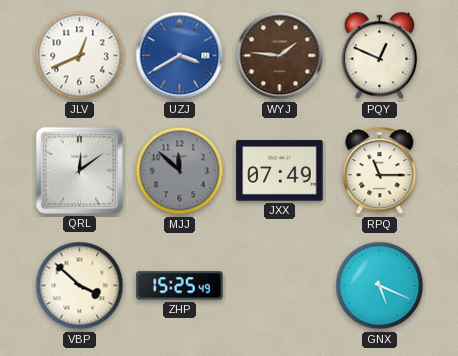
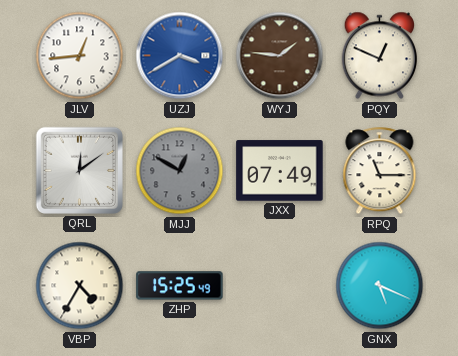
JLV: 12:41 -> 12:44
MJJ: 11:52 -> 12:50
VBP: 3:52 -> 4:35
